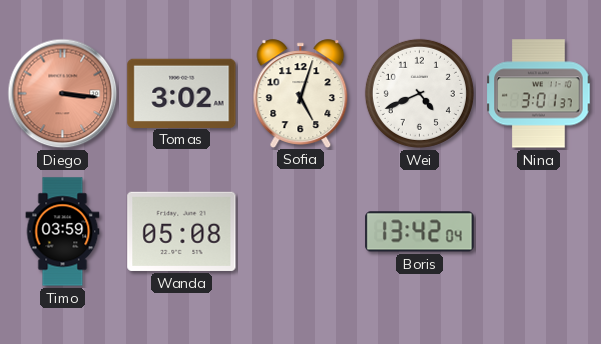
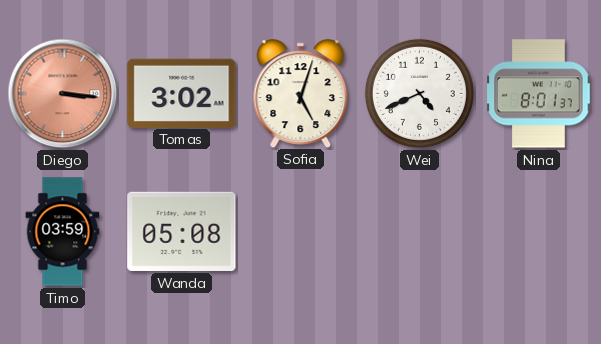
Nina: 3:01 -> 8:01
Boris: 13:42 -> none
